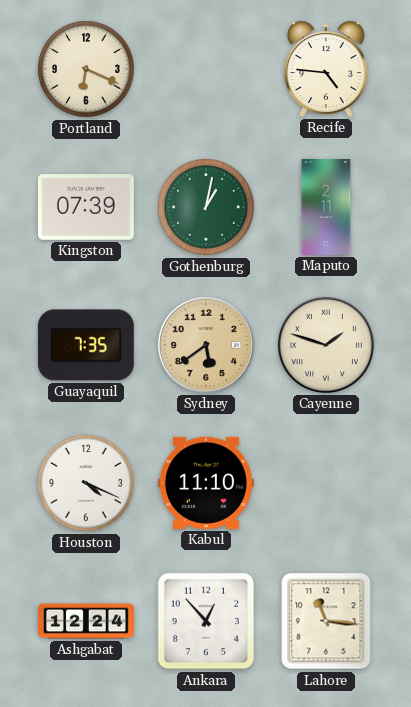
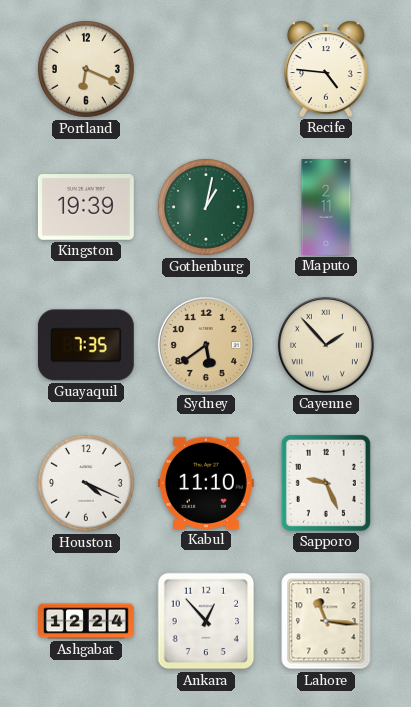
Kingston: 07:39 -> 19:39
Cayenne: 1:48 -> 1:53
Sapporo: none -> 9:26
